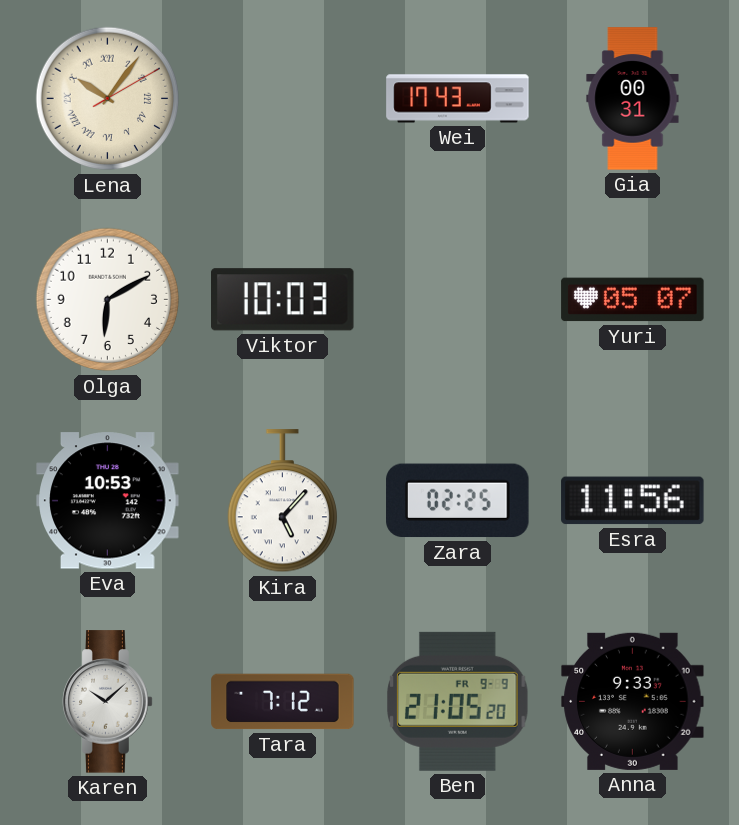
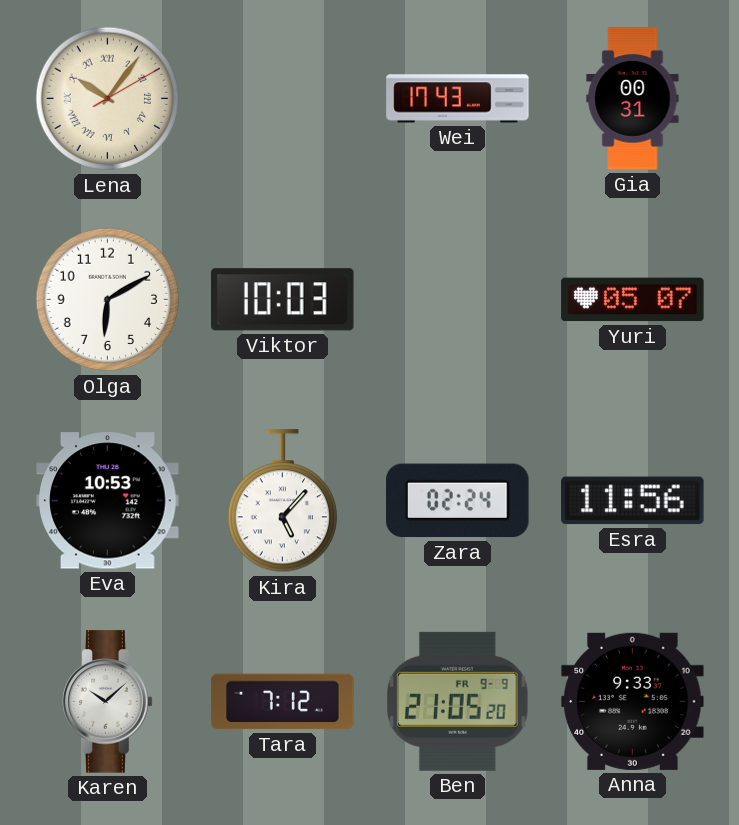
Zara: 02:25 -> 02:24
